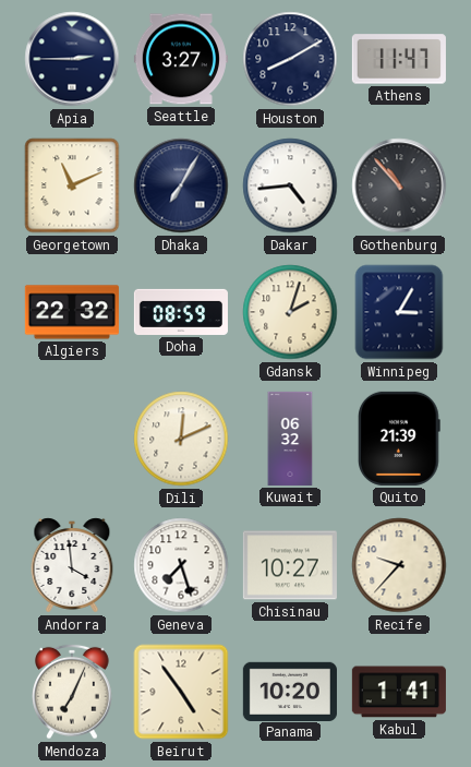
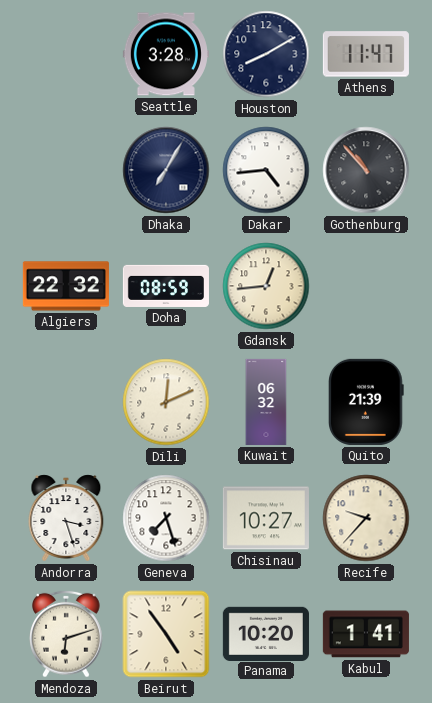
Apia: 2:45 -> none
Seattle: 3:27 -> 3:28
Georgetown: 11:11 -> none
Gdansk: 2:03 -> 12:44
Winnipeg: 3:05 -> none
Andorra: 3:59 -> 3:27
Mendoza: 7:04 -> 6:12
